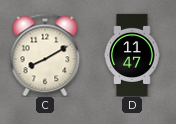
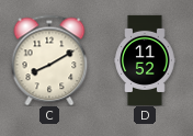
D: 11:47 -> 11:52
